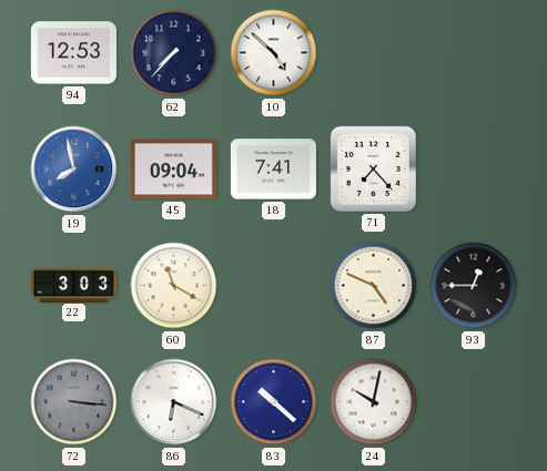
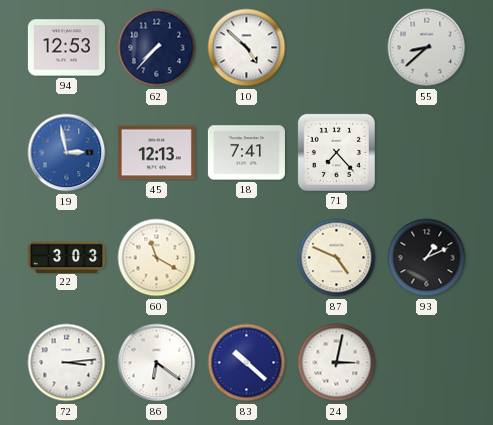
55: none -> 8:38
19: 7:58 -> 2:58
45: 09:04 -> 12:13
93: 12:45 -> 1:11
72: 3:16 -> 3:14
72 dial: grey -> white
86: 6:19 -> 6:21
24: 10:02 -> 3:02
